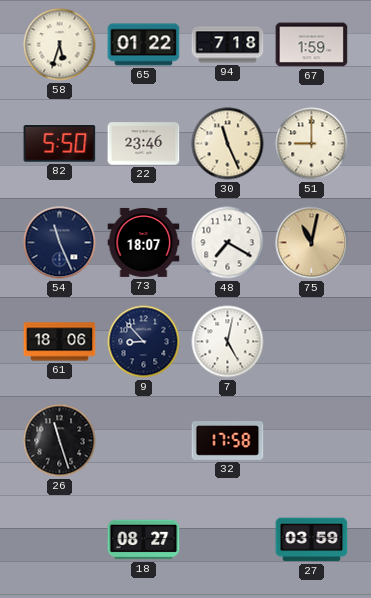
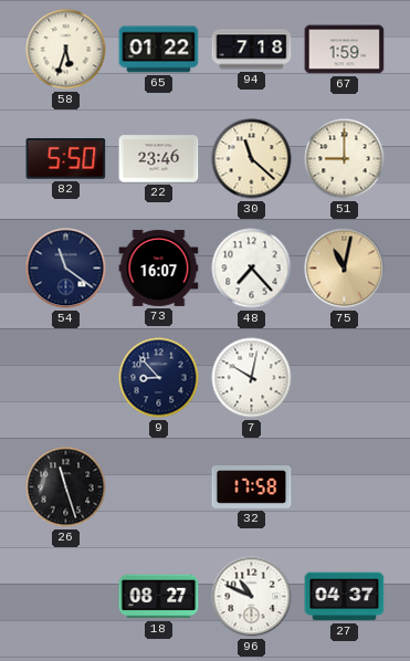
30: 11:26 -> 11:22
54: 11:26 -> 11:21
73: 18:07 -> 16:07
48: 7:20 -> 7:23
61: 18:06 -> none
7: 5:02 -> 10:02
96: none -> 10:49
27: 03:59 -> 04:37
